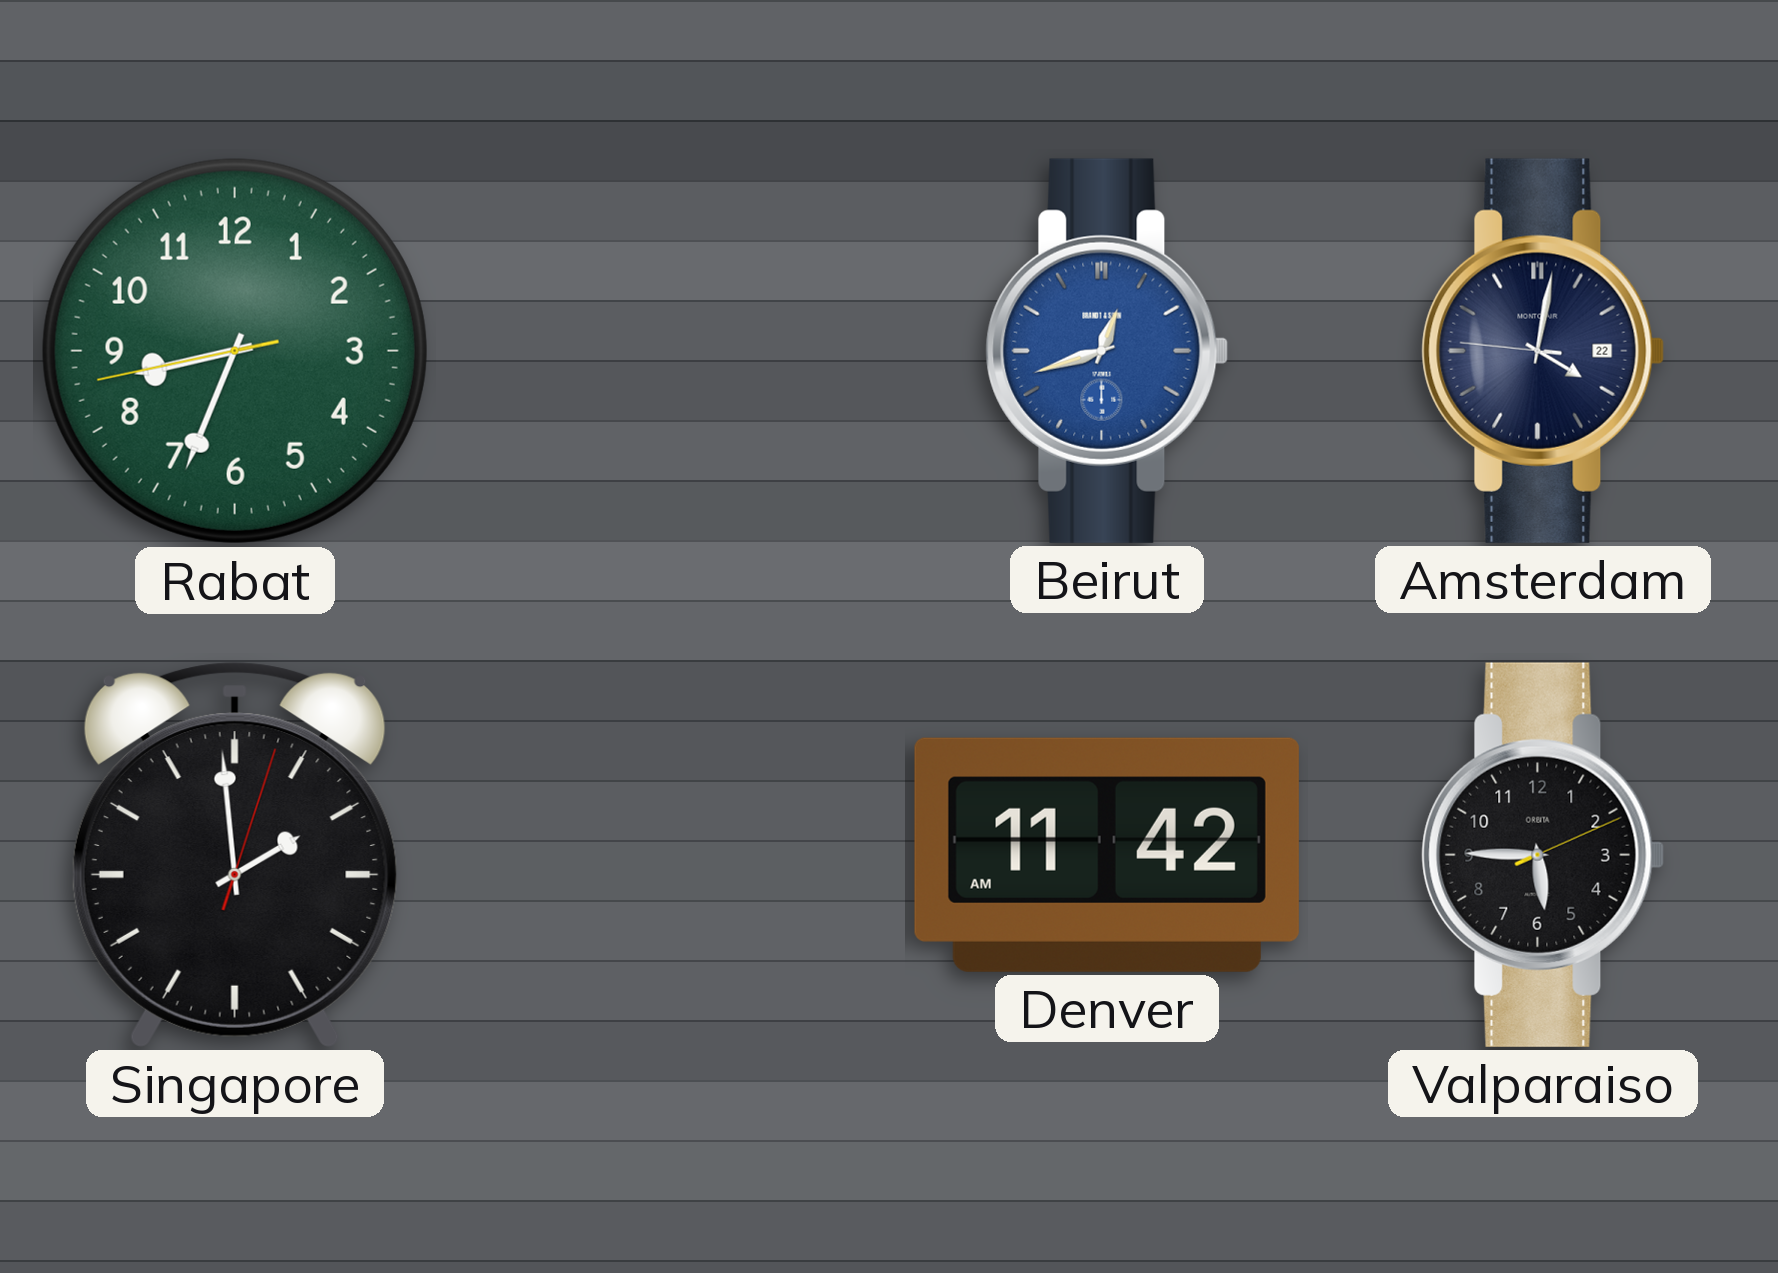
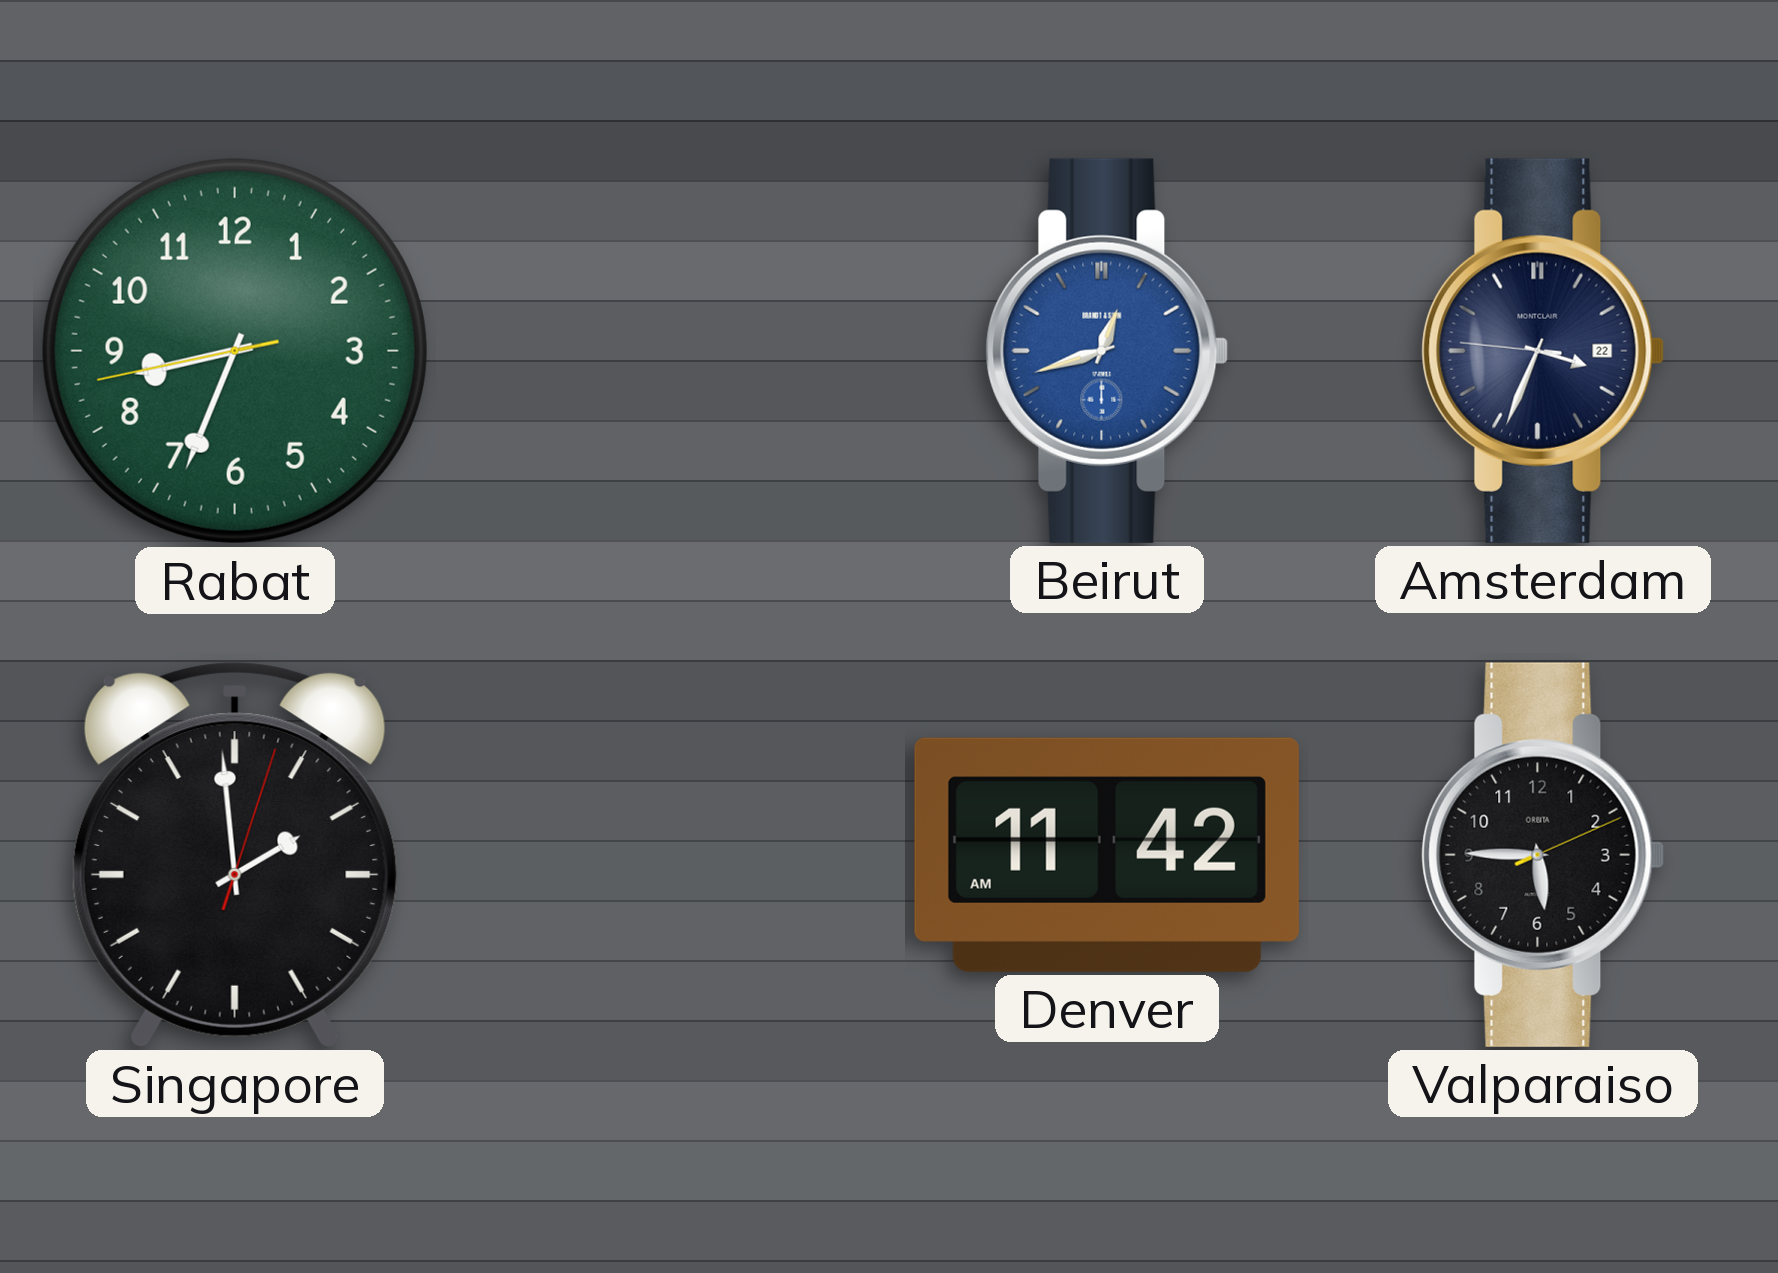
Amsterdam: 4:01 -> 3:33
